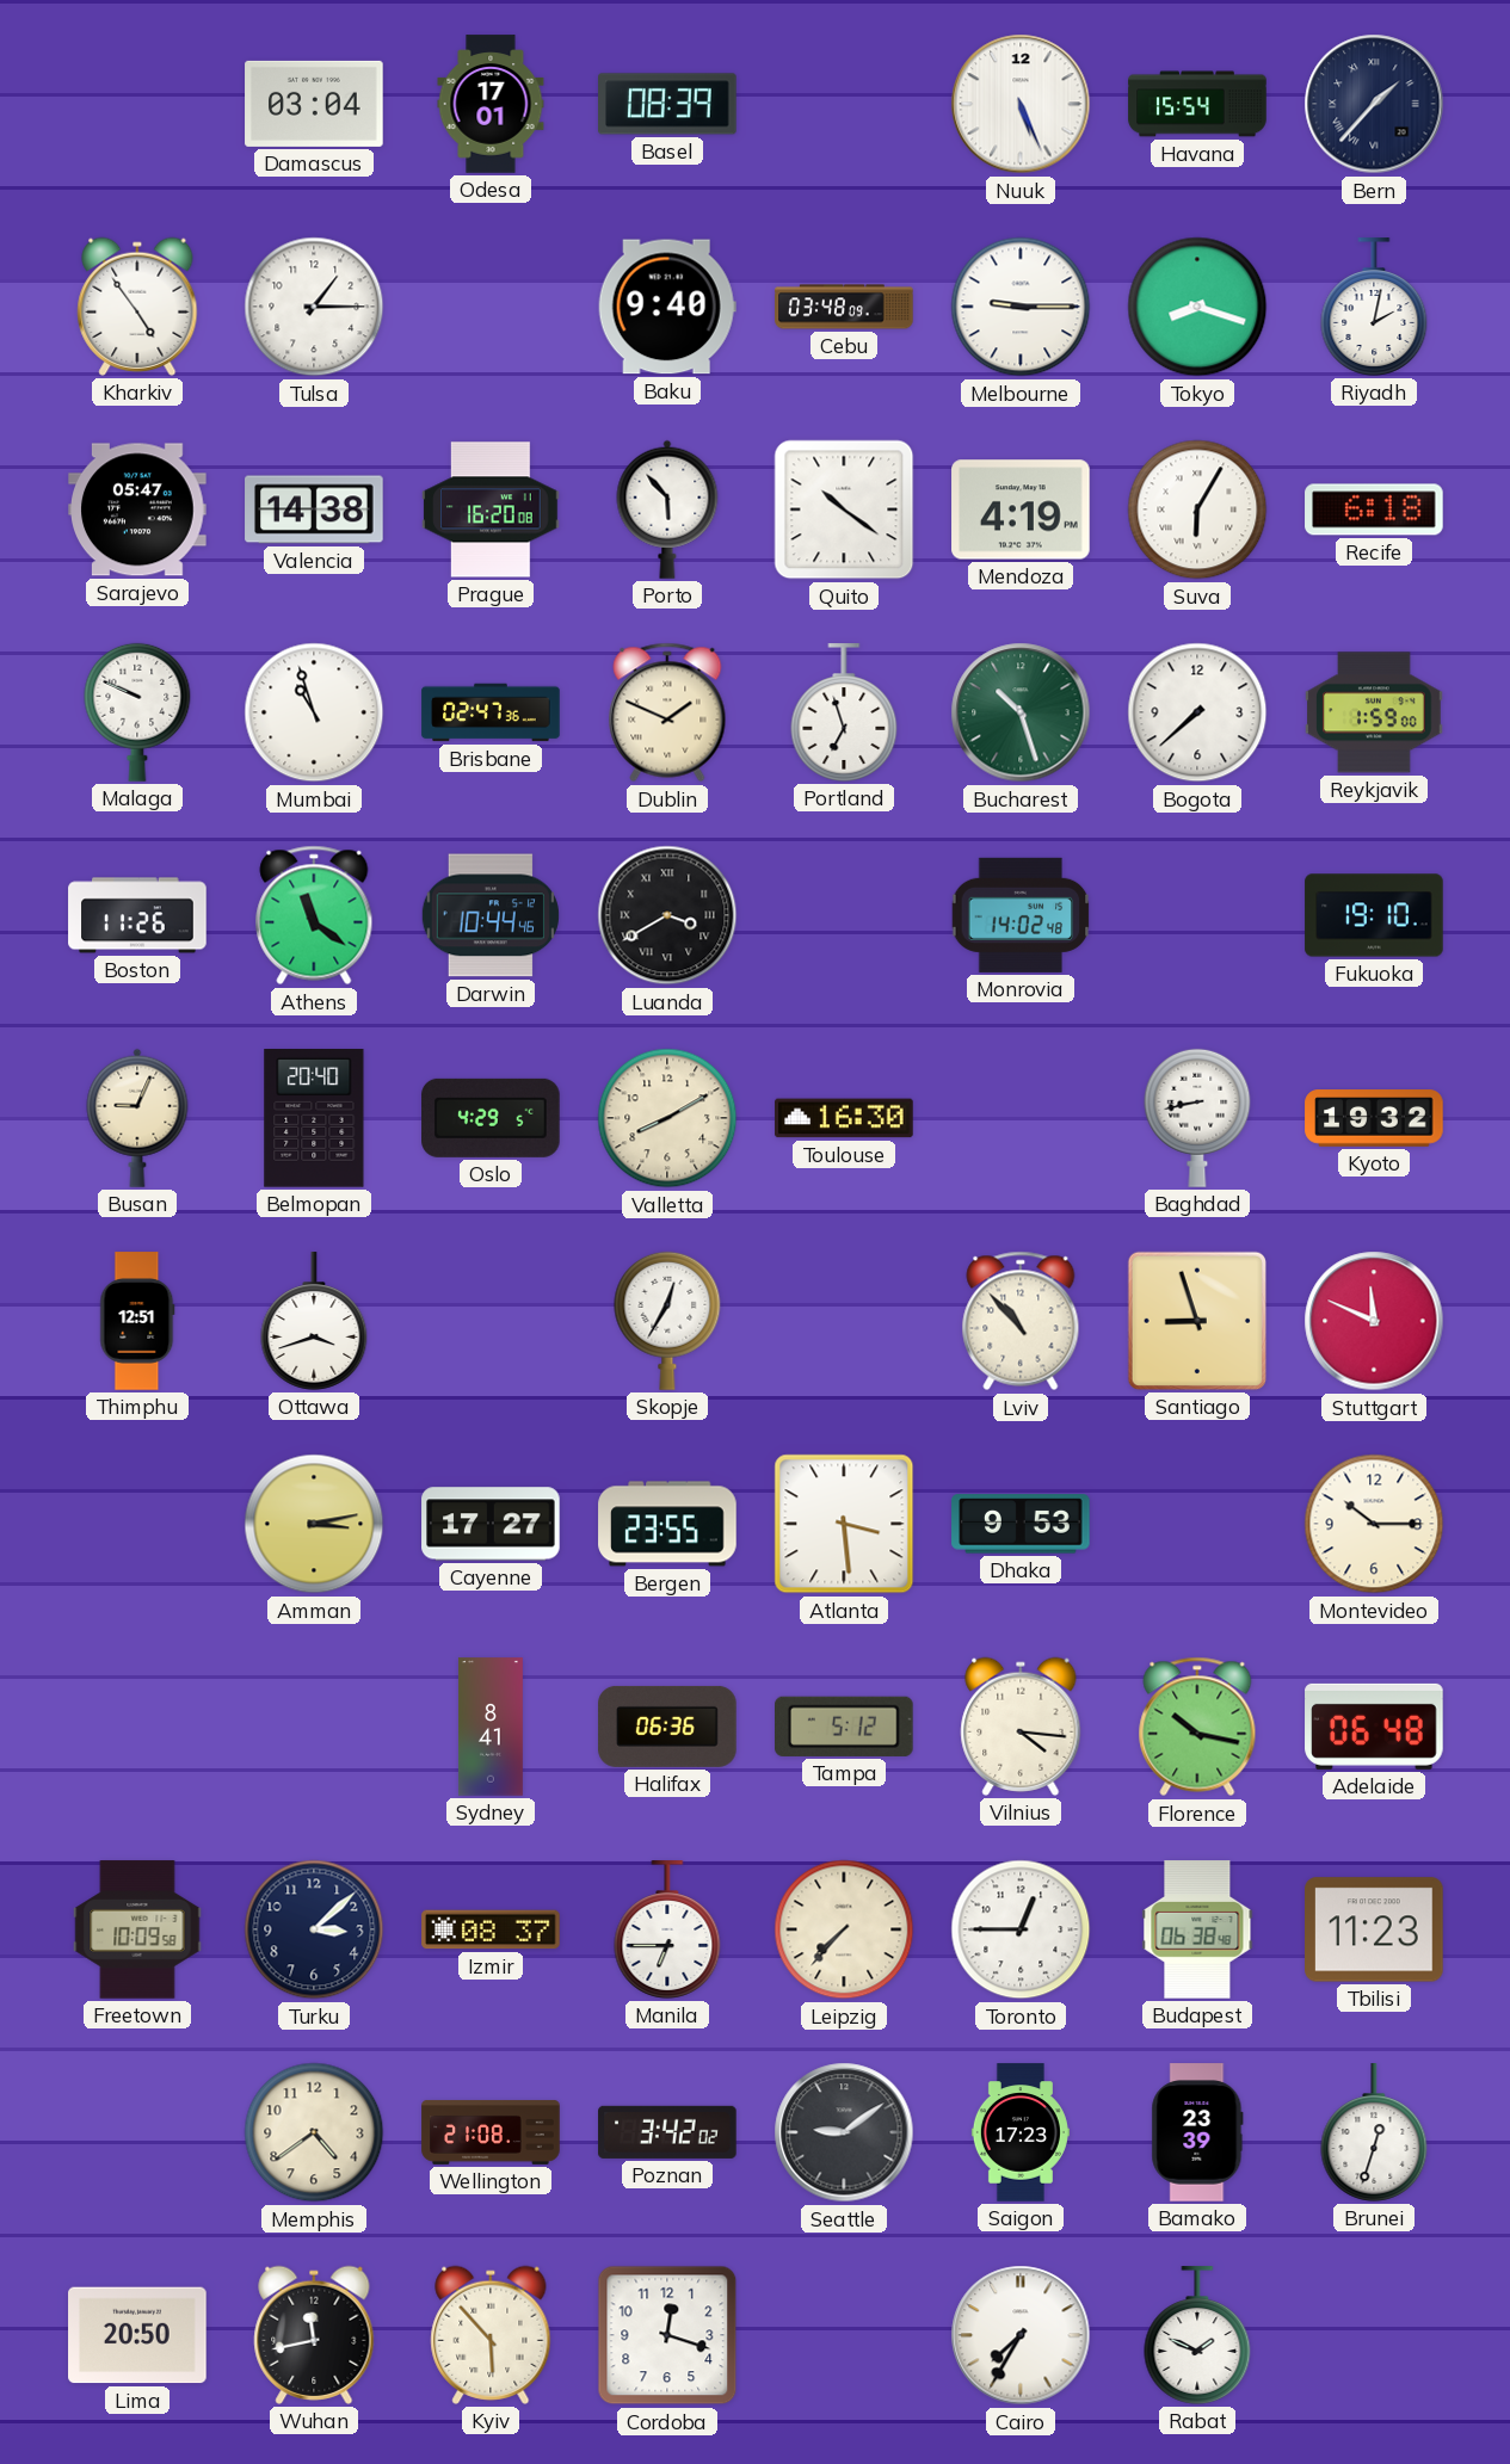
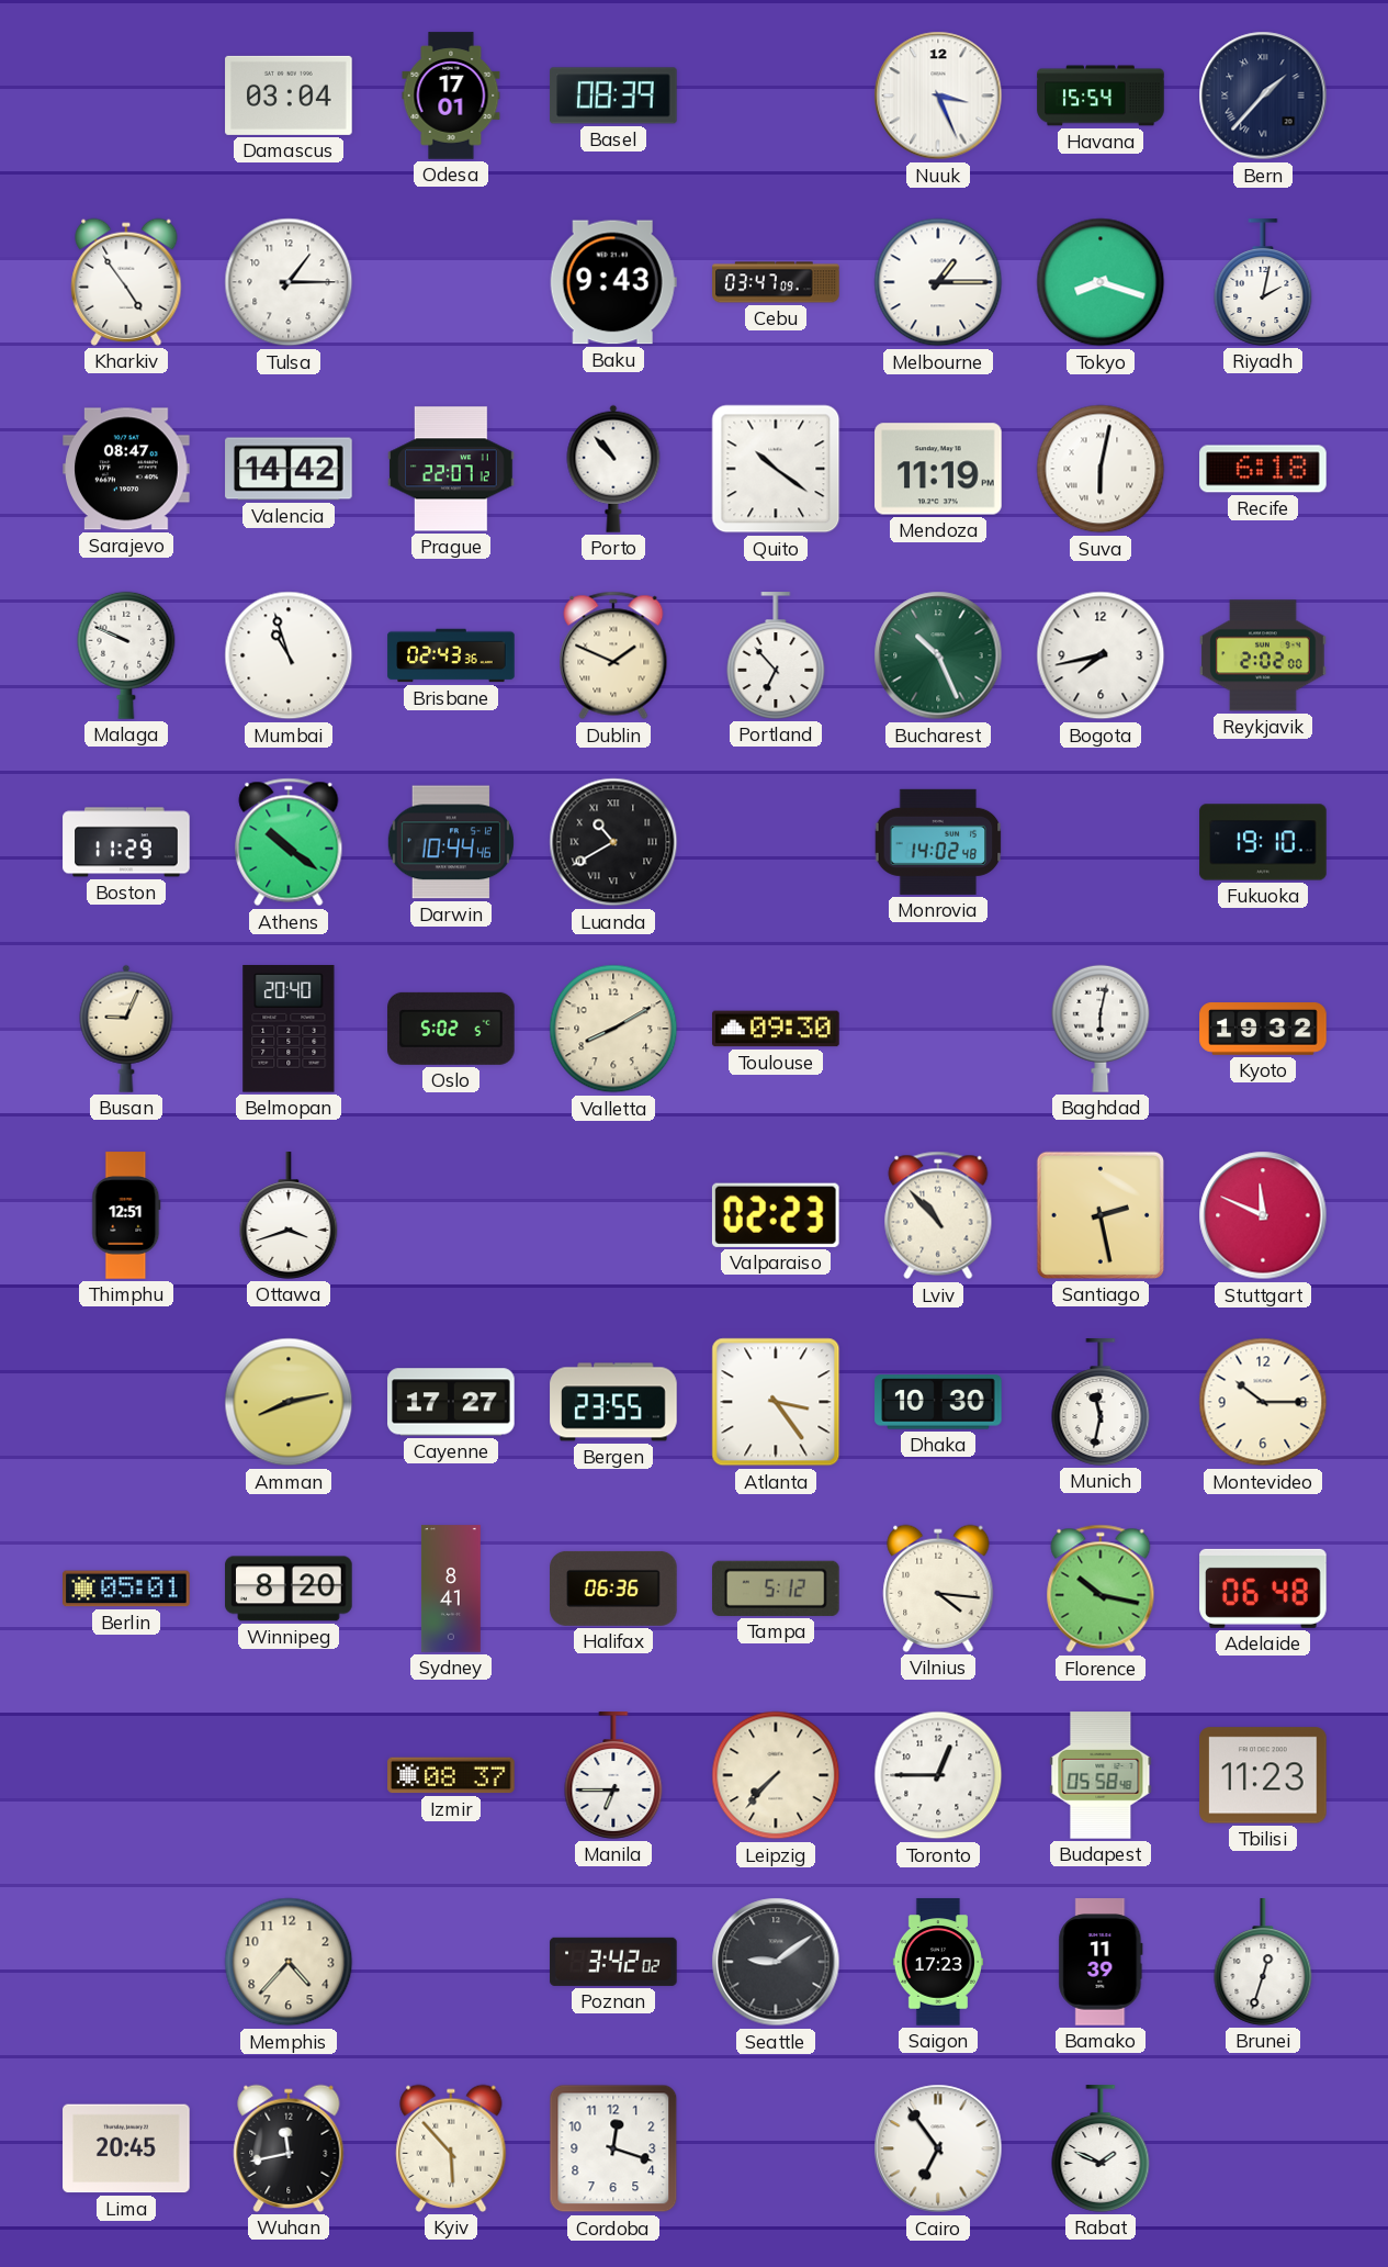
Nuuk: 5:26 -> 3:26
Baku: 9:40 -> 9:43
Cebu: 03:48 -> 03:47
Melbourne: 9:15 -> 1:15
Sarajevo: 05:47 -> 08:47
Valencia: 14:38 -> 14:42
Prague: 16:20 -> 22:07
Porto: 5:53 -> 10:53
Mendoza: 4:19 -> 11:19
Suva: 6:05 -> 6:02
Brisbane: 02:47 -> 02:43
Portland: 6:57 -> 6:53
Bucharest: 10:27 -> 10:26
Bogota: 7:38 -> 7:43
Reykjavik: 1:59 -> 2:02
Boston: 11:26 -> 11:29
Athens: 11:21 -> 10:21
Luanda: 3:40 -> 10:40
Oslo: 4:29 -> 5:02
Toulouse: 16:30 -> 09:30
Baghdad: 8:43 -> 6:02
Skopje: 12:35 -> none
Valparaiso: none -> 02:23
Santiago: 8:57 -> 2:28
Amman: 3:13 -> 8:13
Atlanta: 3:29 -> 3:24
Dhaka: 9:53 -> 10:30
Munich: none -> 11:32
Berlin: none -> 05:01
Winnipeg: none -> 8:20
Freetown: 10:09 -> none
Turku: 3:08 -> none
Budapest: 06:38 -> 05:58
Memphis: 4:39 -> 4:37
Wellington: 21:08 -> none
Bamako: 23:39 -> 11:39
Lima: 20:50 -> 20:45
Cairo: 7:35 -> 6:54
